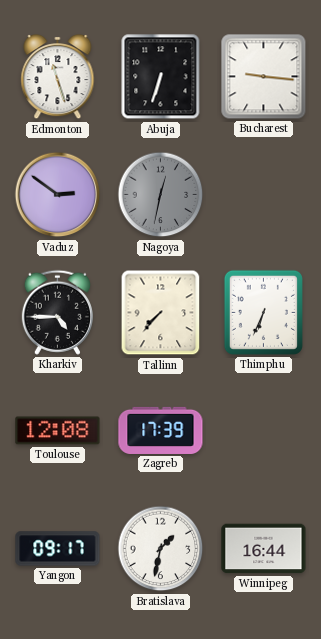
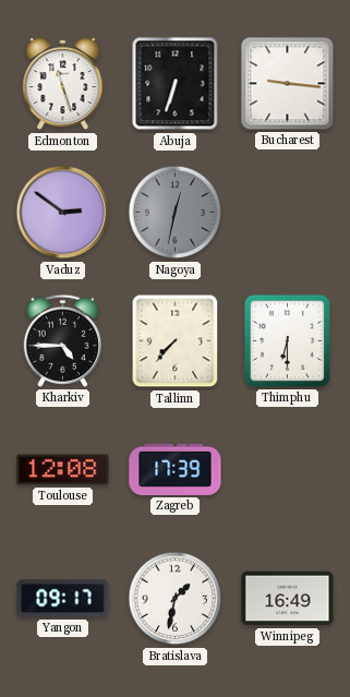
Thimphu: 6:34 -> 6:30
Winnipeg: 16:44 -> 16:49
